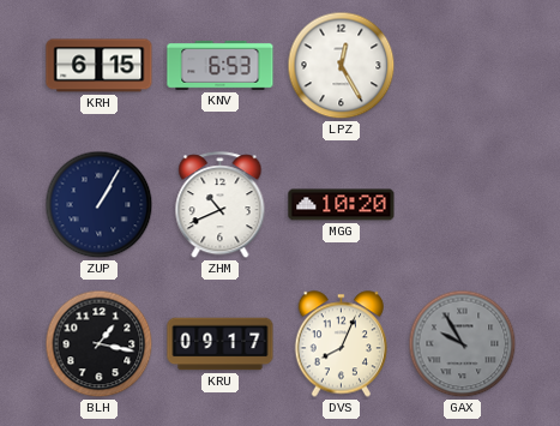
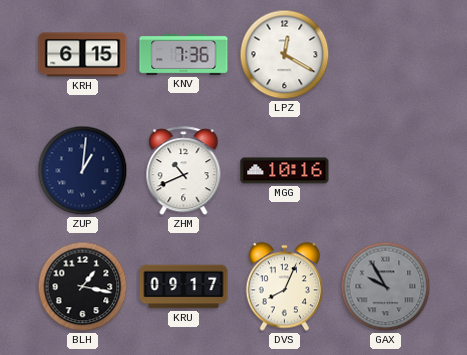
KNV: 6:53 -> 7:36
LPZ: 12:25 -> 12:20
ZUP: 1:05 -> 1:01
MGG: 10:20 -> 10:16
